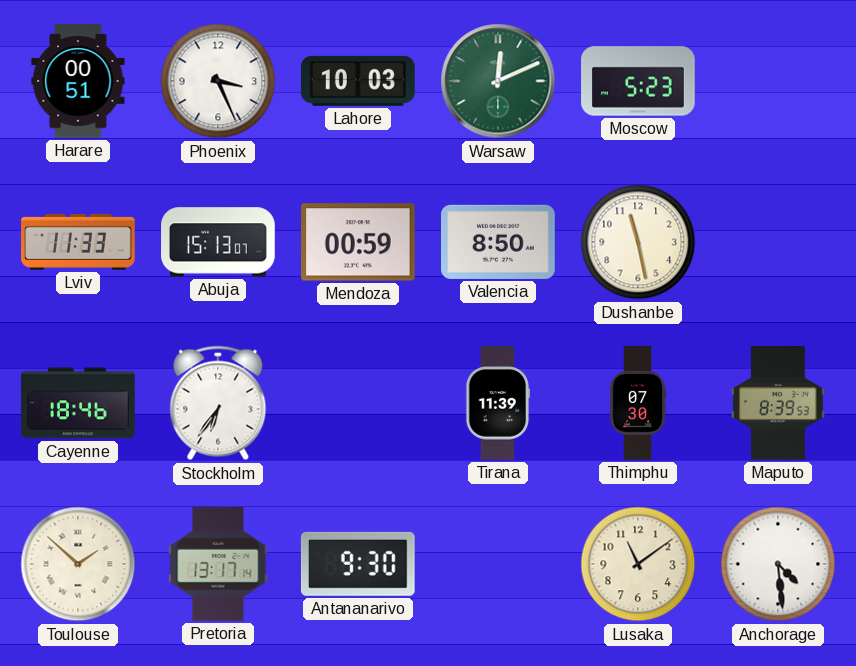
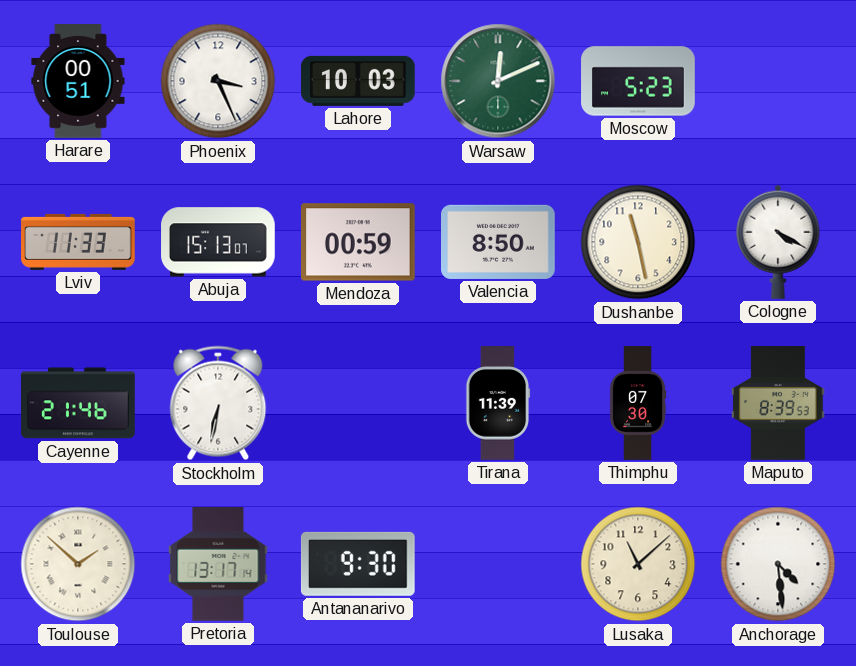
Cologne: none -> 4:20
Cayenne: 18:46 -> 21:46
Stockholm: 6:36 -> 6:32
Lusaka: 11:09 -> 11:08
